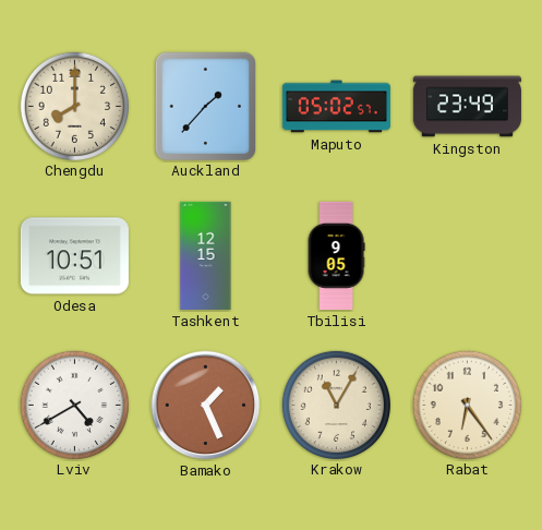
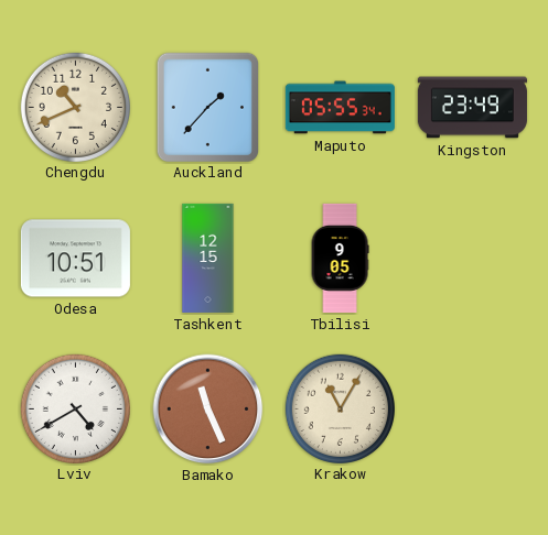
Chengdu: 8:00 -> 10:41
Maputo: 05:02 -> 05:55
Bamako: 1:26 -> 11:26
Rabat: 6:24 -> none
